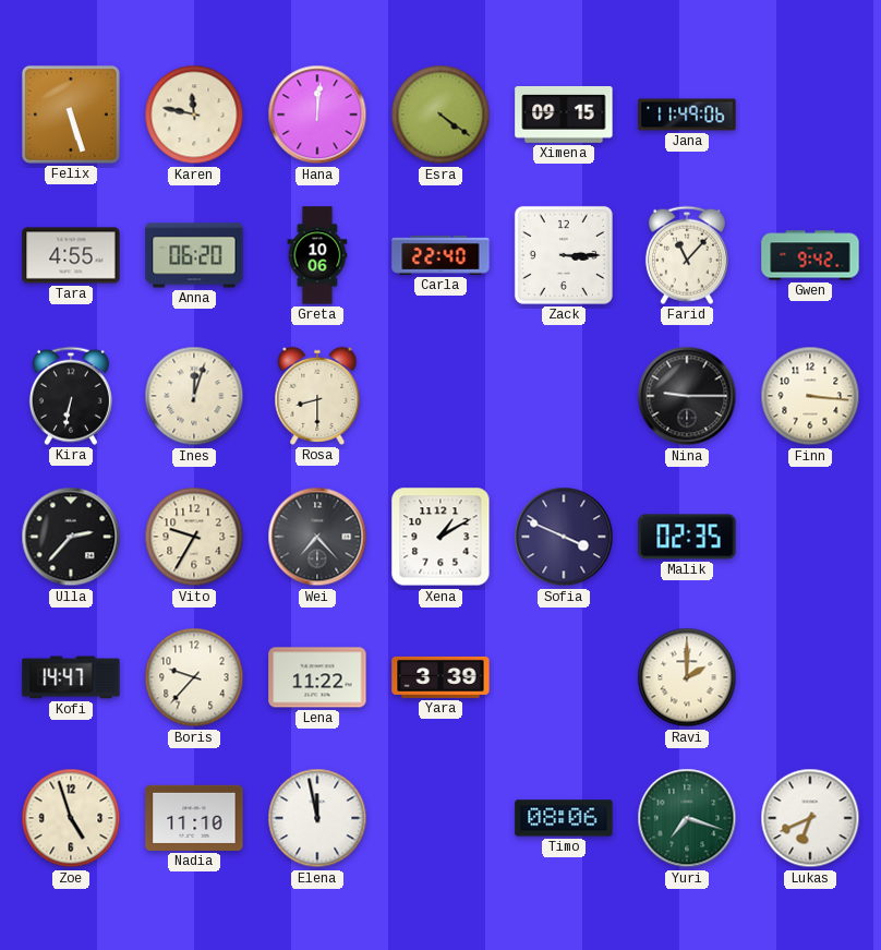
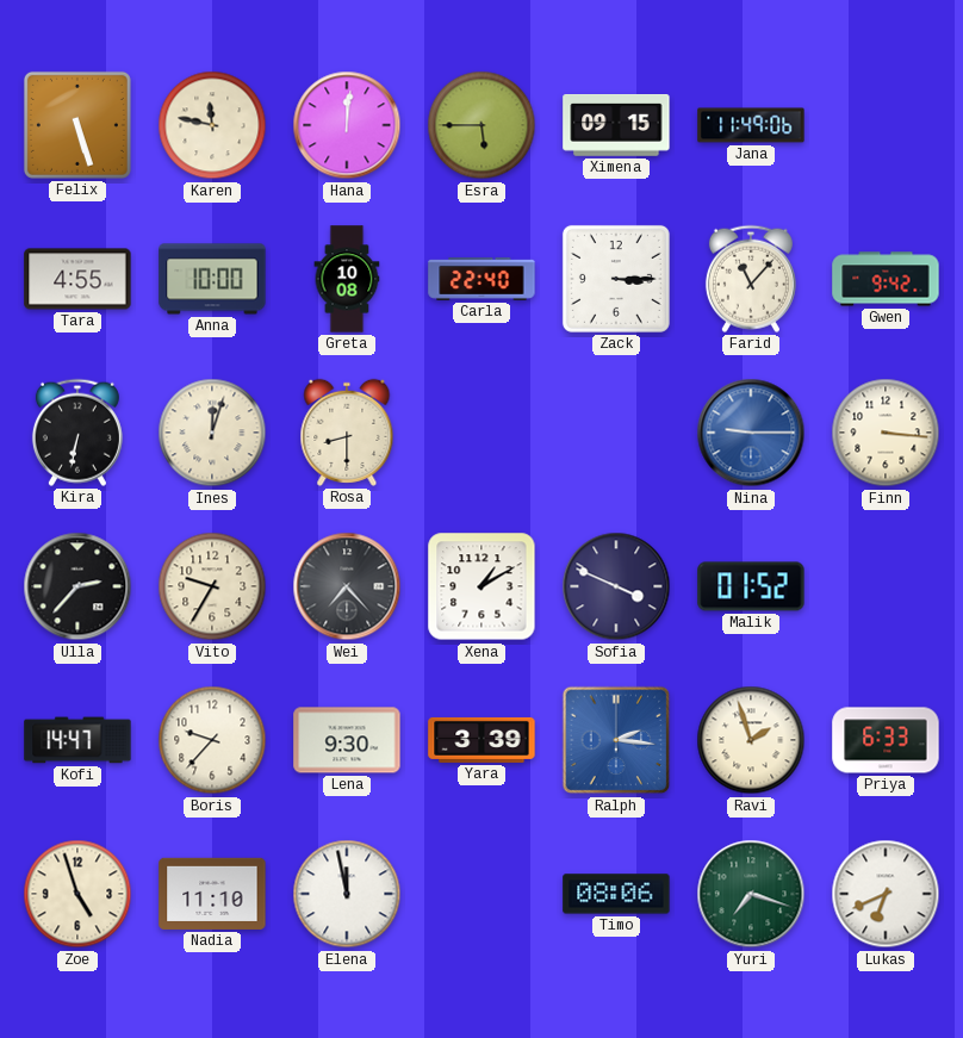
Esra: 4:21 -> 5:45
Anna: 06:20 -> 10:00
Greta: 10:06 -> 10:08
Nina dial: black -> blue
Malik: 02:35 -> 01:52
Lena: 11:22 -> 9:30
Ralph: none -> 2:16
Ravi: 2:00 -> 1:57
Priya: none -> 6:33
